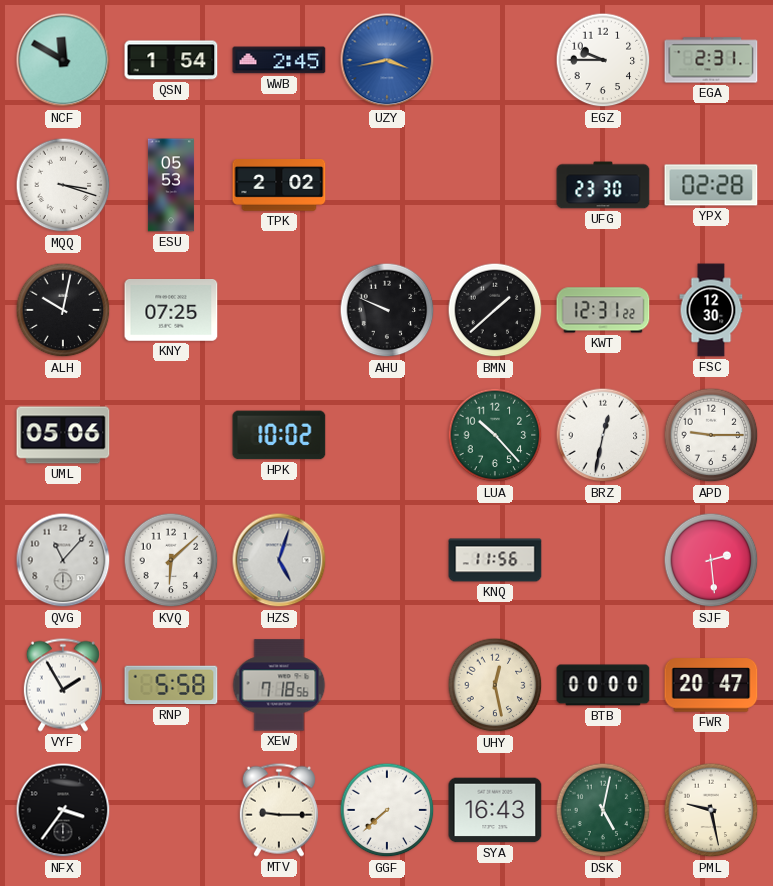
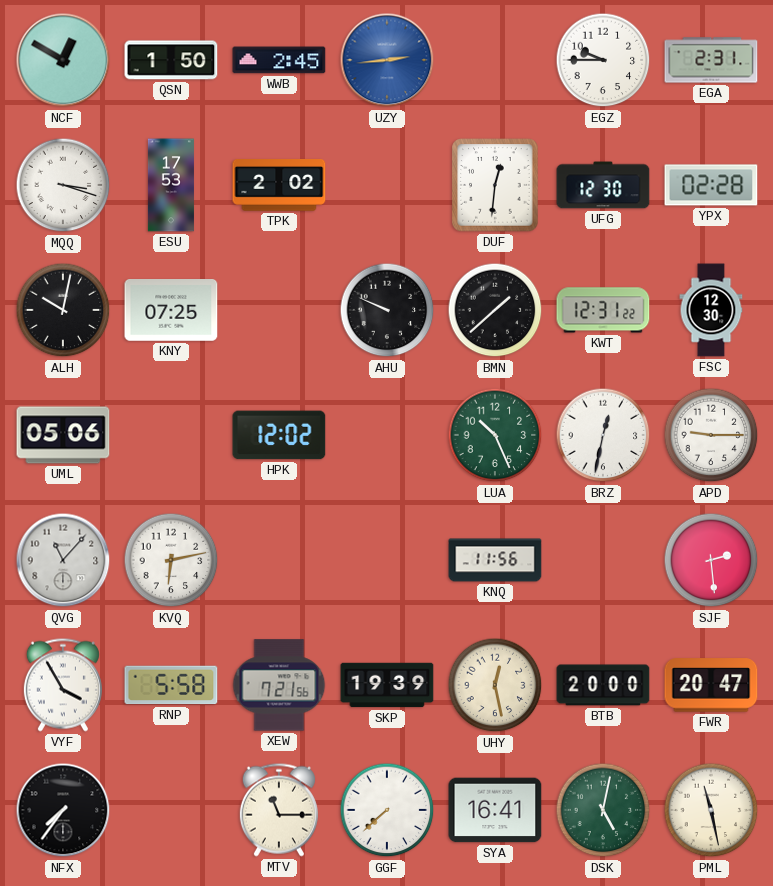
NCF: 11:50 -> 12:50
QSN: 1:54 -> 1:50
UZY: 3:43 -> 2:44
ESU: 05:53 -> 17:53
DUF: none -> 12:31
UFG: 23:30 -> 12:30
HPK: 10:02 -> 12:02
LUA: 10:23 -> 10:26
KVQ: 6:08 -> 6:13
HZS: 5:03 -> none
VYF: 1:55 -> 3:55
XEW: 7:18 -> 7:21
SKP: none -> 19:39
BTB: 00:00 -> 20:00
NFX: 3:36 -> 7:36
MTV: 9:15 -> 11:15
SYA: 16:43 -> 16:41
PML: 9:28 -> 11:28
